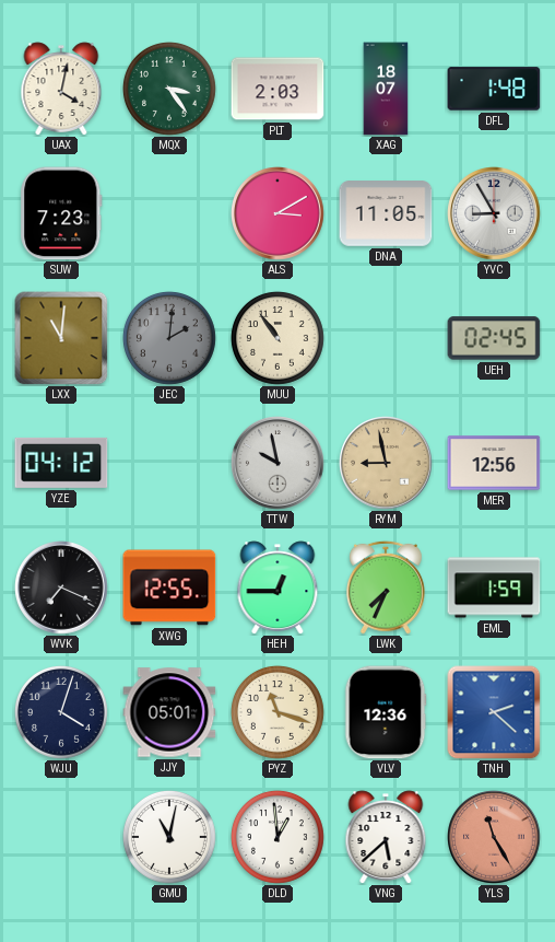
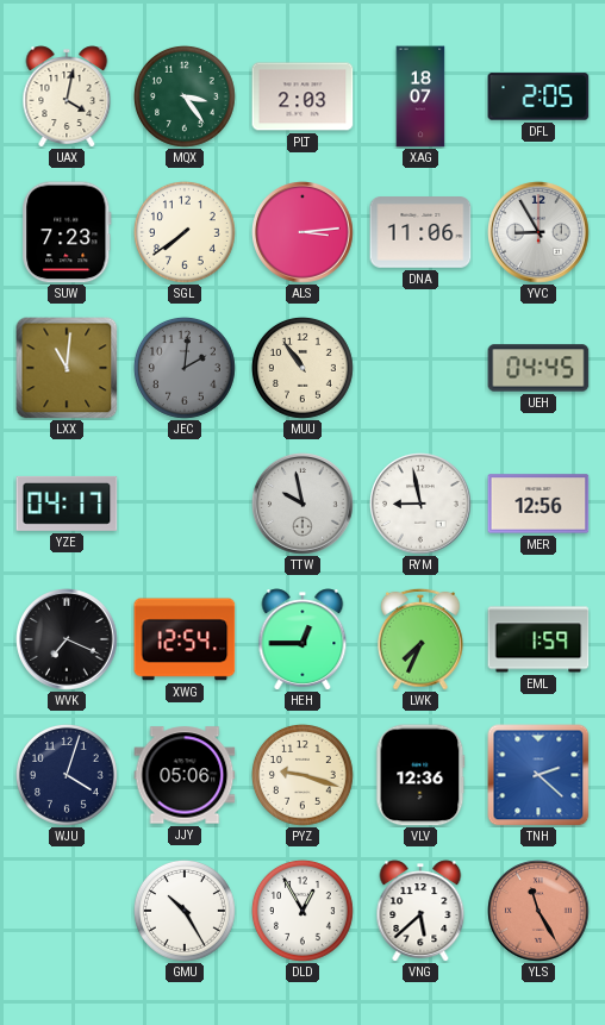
DFL: 1:48 -> 2:05
SGL: none -> 7:39
ALS: 3:10 -> 3:14
DNA: 11:05 -> 11:06
UEH: 02:45 -> 04:45
YZE: 04:12 -> 04:17
RYM dial: champagne -> white
XWG: 12:55 -> 12:54
JJY: 05:01 -> 05:06
PYZ: 11:18 -> 9:18
GMU: 11:02 -> 10:25
DLD: 12:59 -> 12:55
